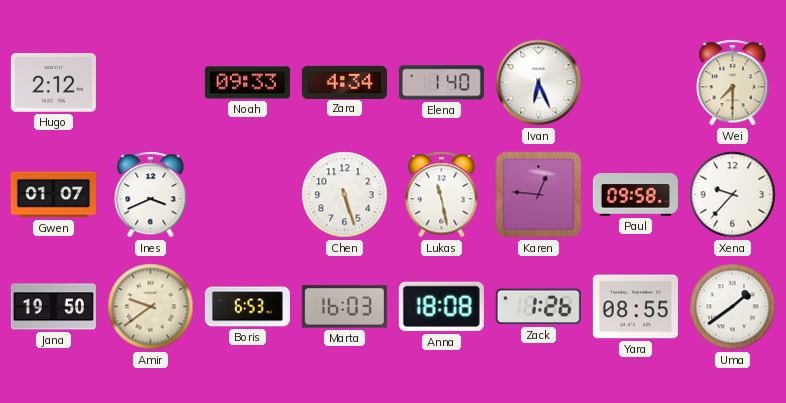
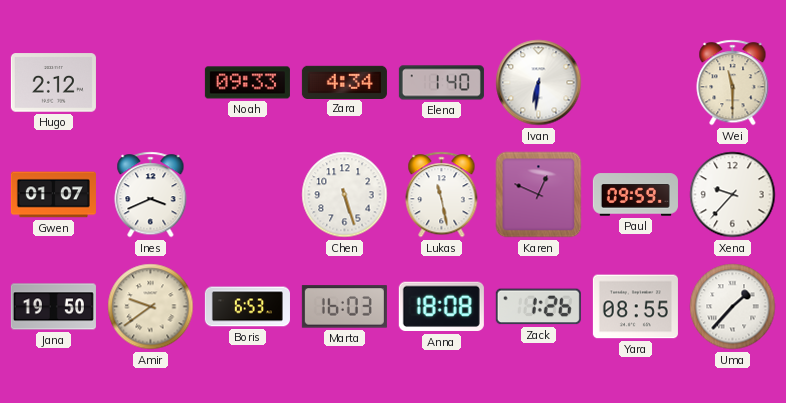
Ivan: 6:26 -> 6:31
Wei: 7:30 -> 11:30
Karen: 12:46 -> 12:49
Paul: 09:58 -> 09:59
Uma: 1:39 -> 1:37
